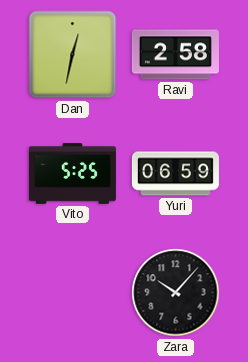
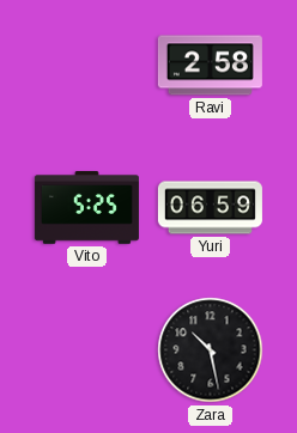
Dan: 12:32 -> none
Zara: 10:07 -> 10:28
